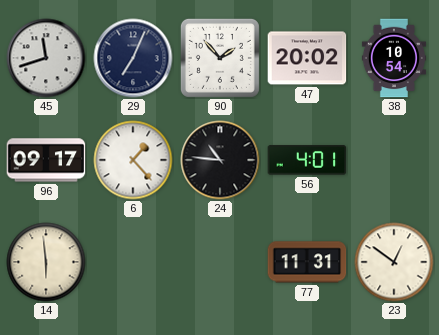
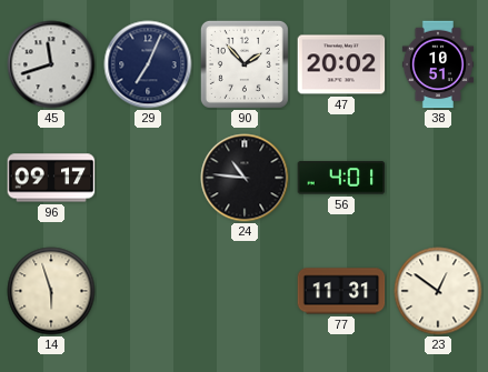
38: 10:54 -> 10:51
6: 1:23 -> none
14: 5:59 -> 5:57
